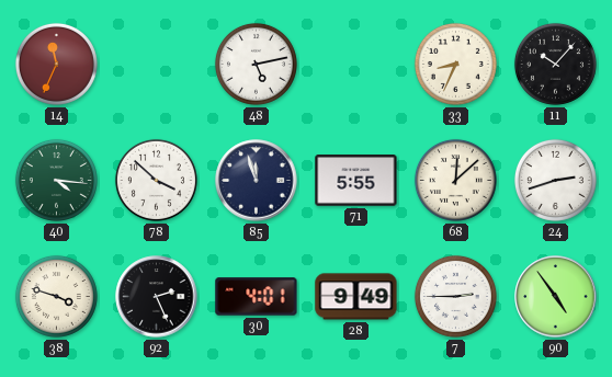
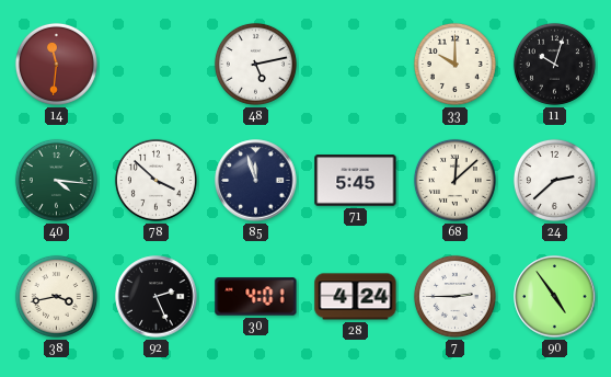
14: 11:34 -> 11:31
33: 8:34 -> 10:00
11: 10:07 -> 10:03
71: 5:55 -> 5:45
24: 2:42 -> 2:38
38: 3:48 -> 3:43
28: 9:49 -> 4:24
